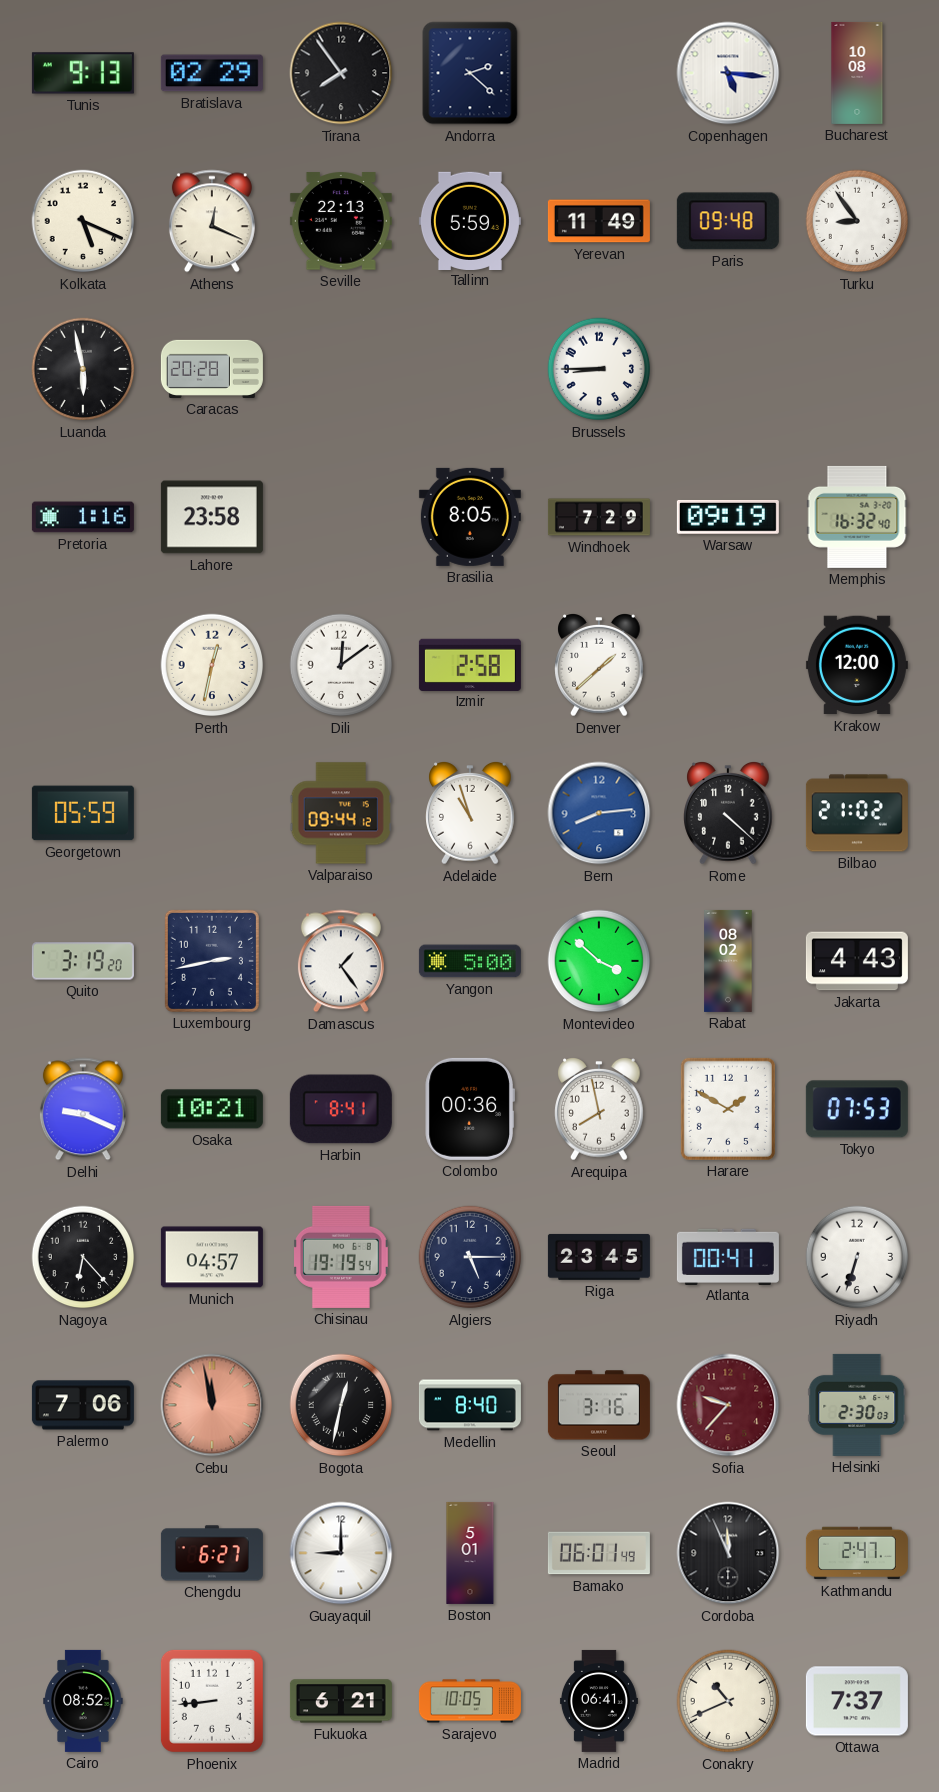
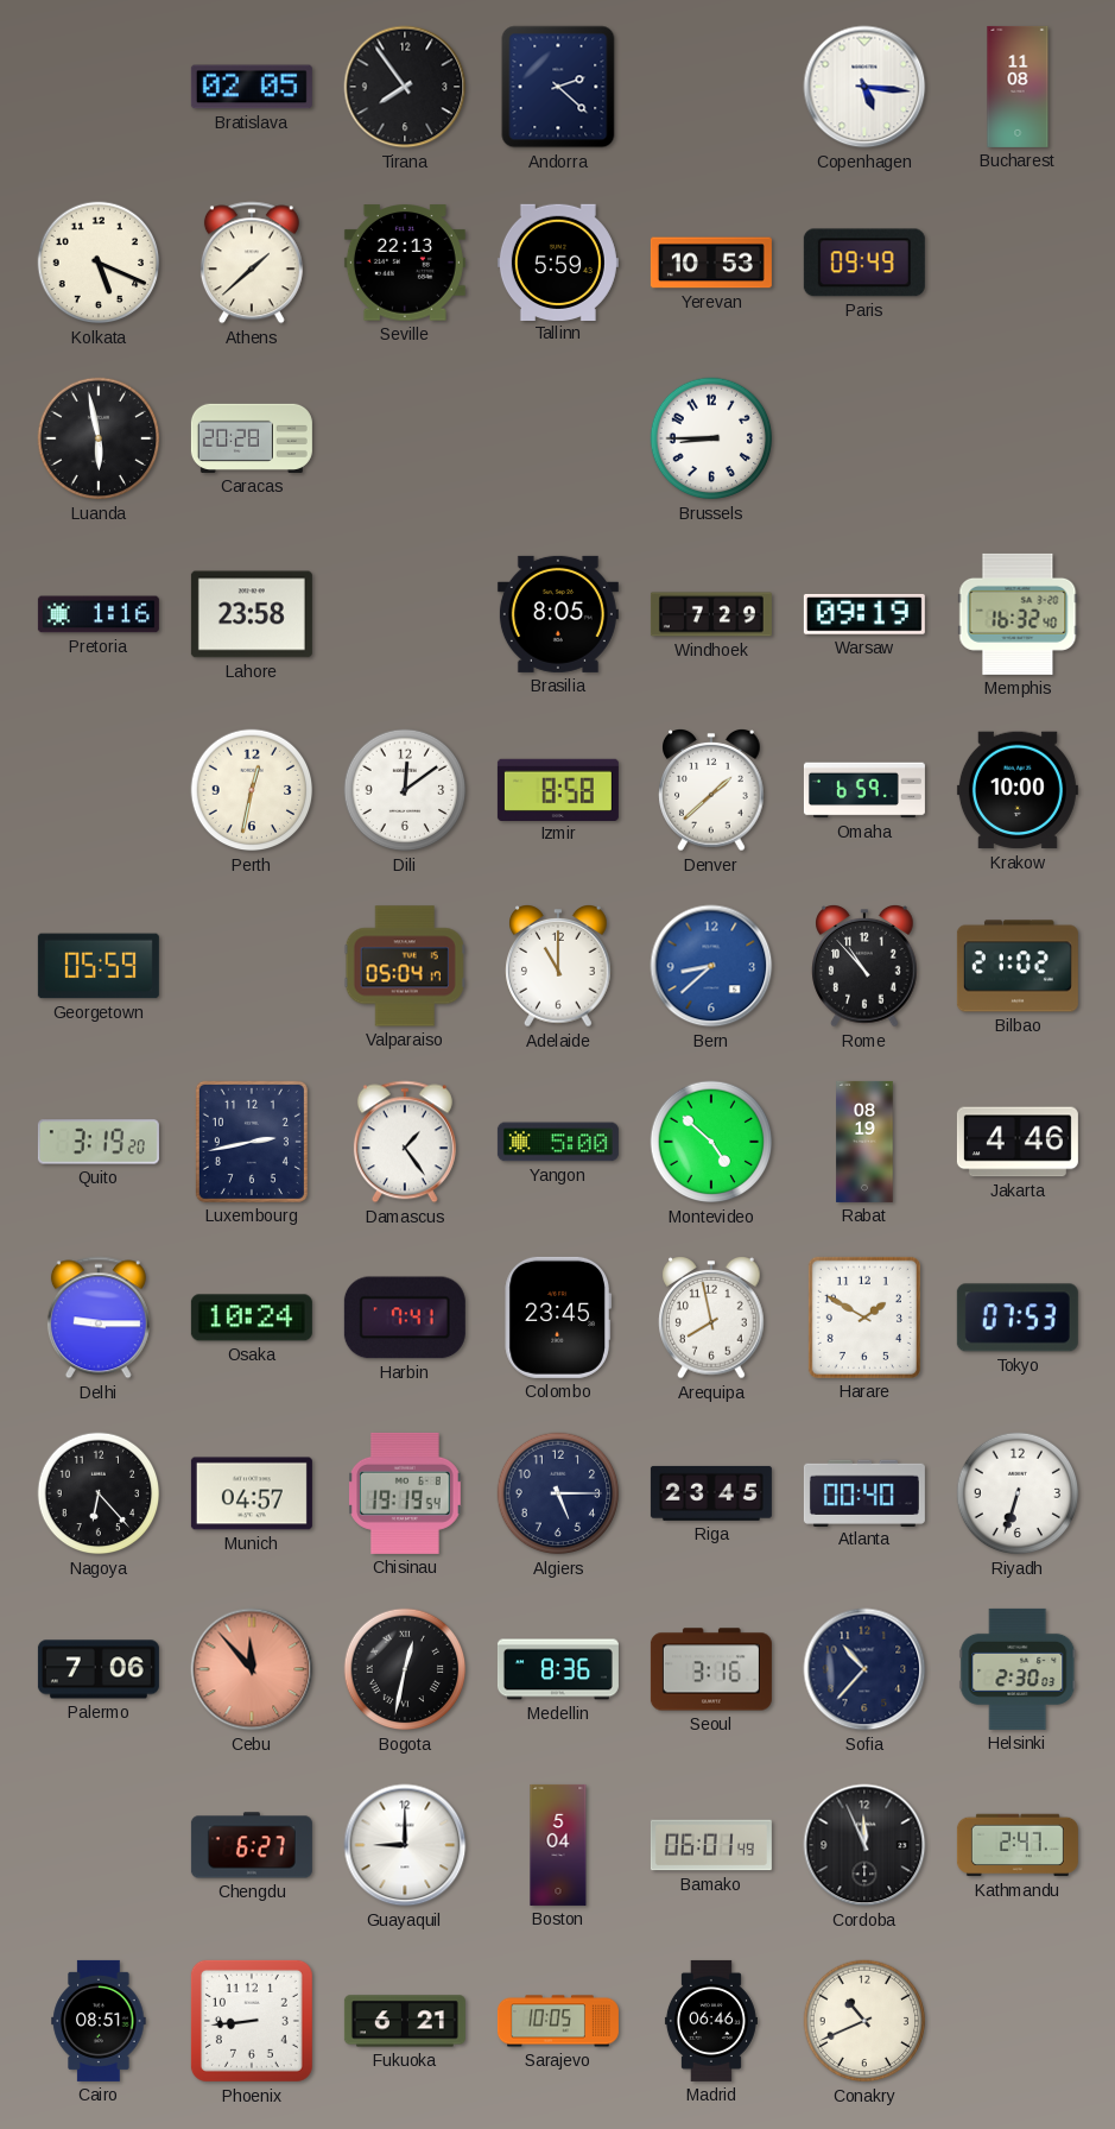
Tunis: 9:13 -> none
Bratislava: 02:29 -> 02:05
Bucharest: 10:08 -> 11:08
Athens: 12:19 -> 1:38
Yerevan: 11:49 -> 10:53
Paris: 09:48 -> 09:49
Turku: 8:54 -> none
Izmir: 2:58 -> 8:58
Omaha: none -> 6:59
Krakow: 12:00 -> 10:00
Valparaiso: 09:44 -> 05:04
Adelaide: 10:57 -> 11:00
Bern: 8:14 -> 8:38
Rome: 4:22 -> 10:53
Montevideo: 3:52 -> 4:52
Rabat: 08:02 -> 08:19
Jakarta: 4:43 -> 4:46
Delhi: 9:19 -> 9:15
Osaka: 10:21 -> 10:24
Harbin: 8:41 -> 7:41
Colombo: 00:36 -> 23:45
Atlanta: 00:41 -> 00:40
Cebu: 11:58 -> 11:53
Medellin: 8:40 -> 8:36
Sofia: 9:37 -> 10:37
Sofia dial: burgundy -> navy
Boston: 5:01 -> 5:04
Cairo: 08:52 -> 08:51
Madrid: 06:41 -> 06:46
Ottawa: 7:37 -> none
